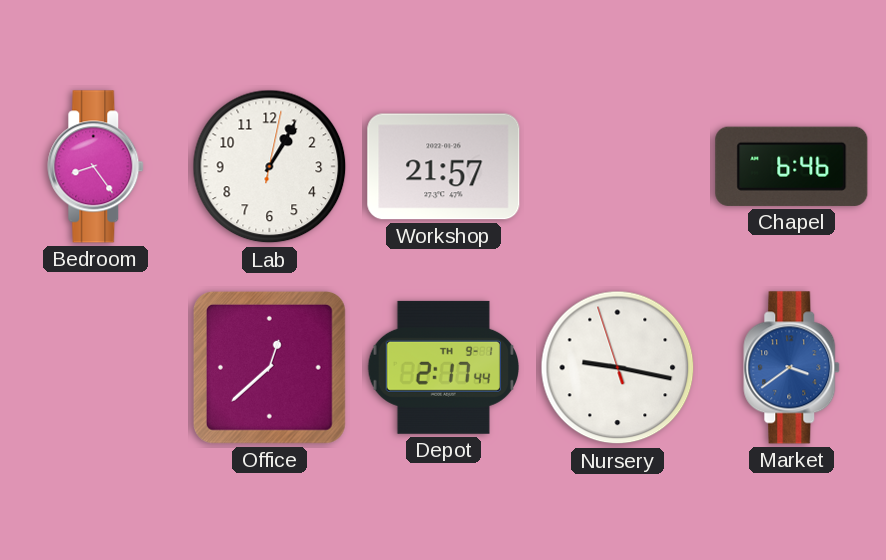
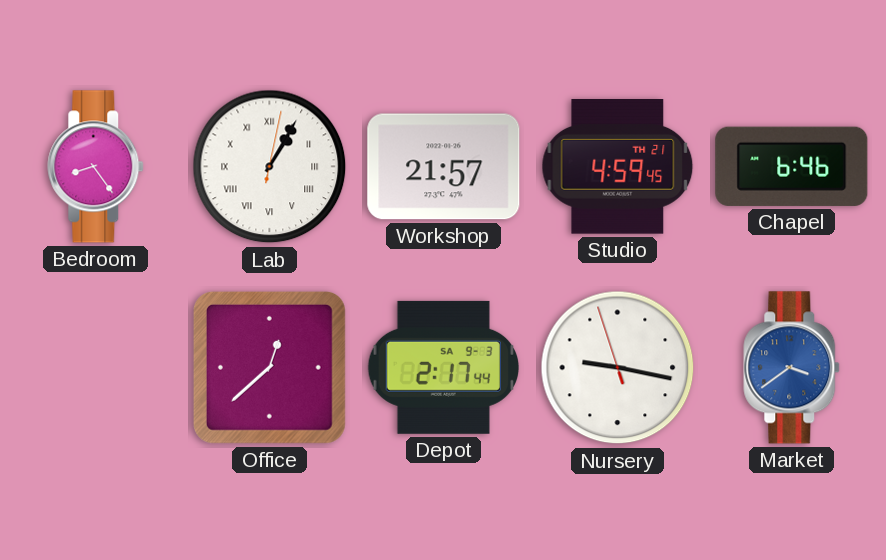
Lab numerals: Arabic -> Roman
Studio: none -> 4:59
Depot date: TH 9-1 -> SA 9-3
